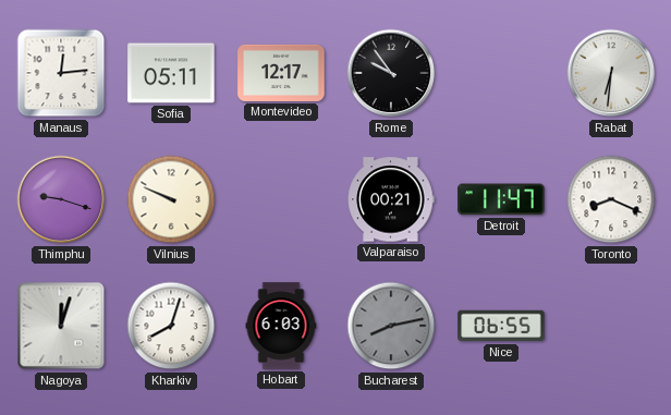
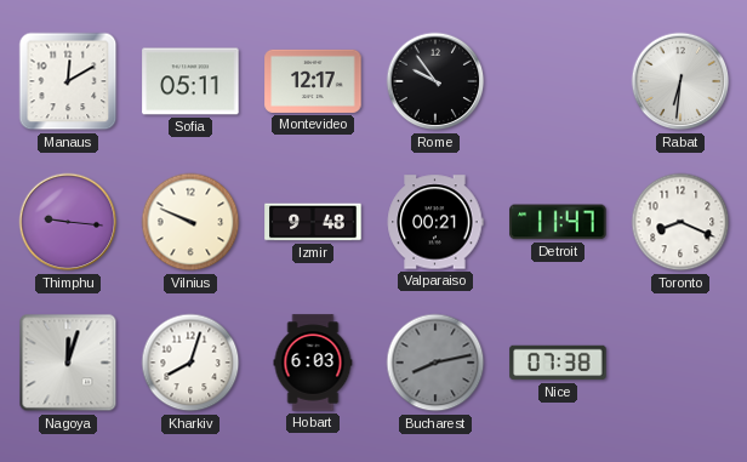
Manaus: 12:14 -> 12:10
Thimphu: 9:18 -> 9:16
Izmir: none -> 9:48
Nice: 06:55 -> 07:38
